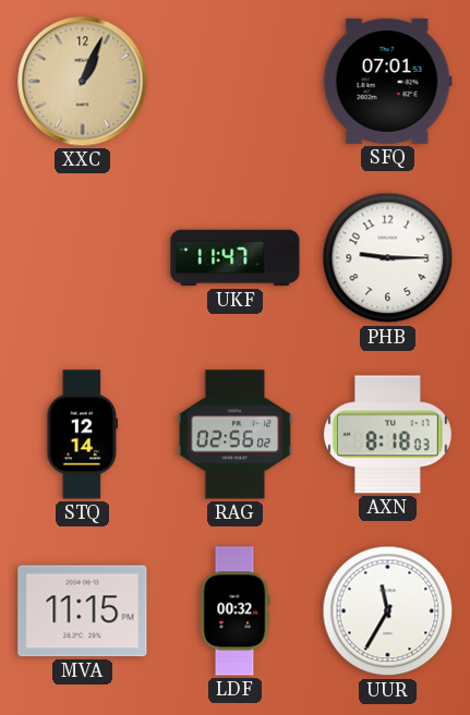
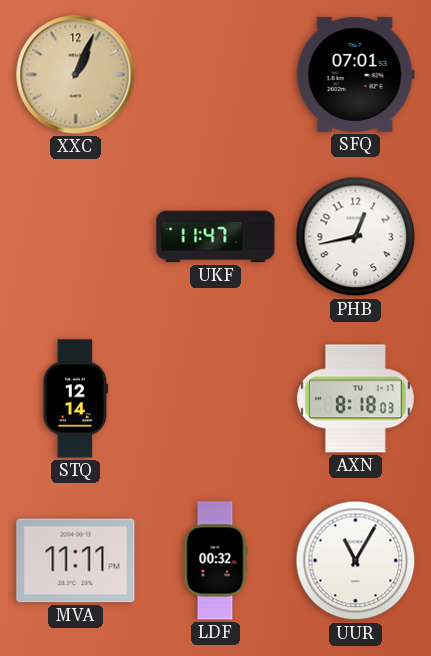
PHB: 9:15 -> 12:43
RAG: 02:56 -> none
MVA: 11:15 -> 11:11
UUR: 11:35 -> 11:05
